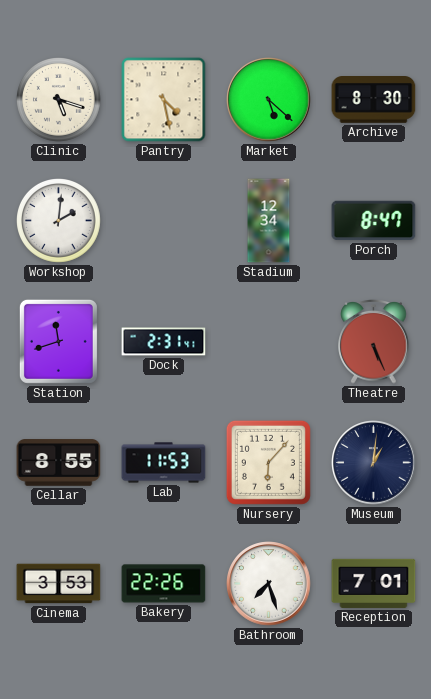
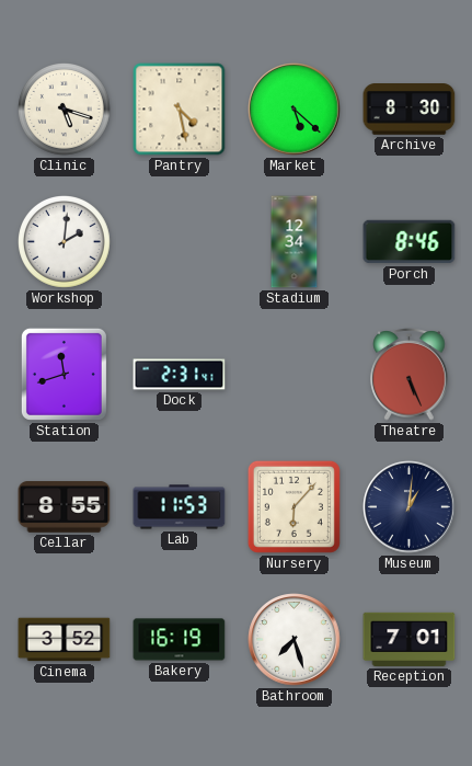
Porch: 8:47 -> 8:46
Cinema: 3:53 -> 3:52
Bakery: 22:26 -> 16:19
